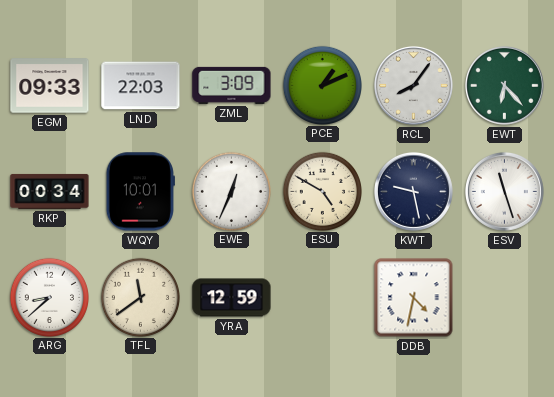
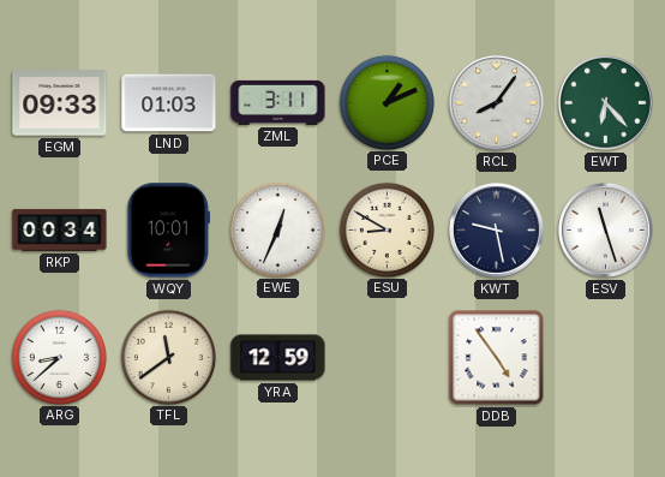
LND: 22:03 -> 01:03
ZML: 3:09 -> 3:11
ESU: 4:50 -> 8:50
DDB: 4:32 -> 4:54
